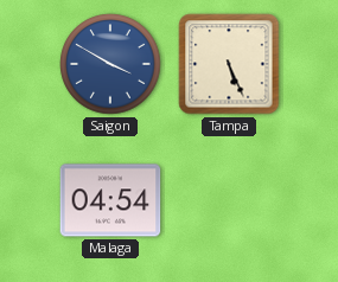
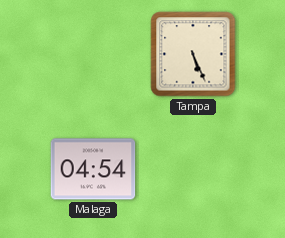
Saigon: 3:50 -> none
